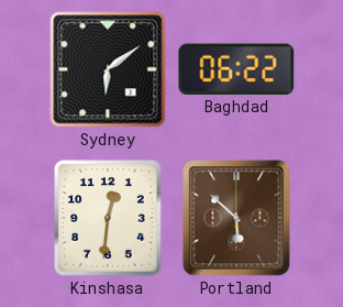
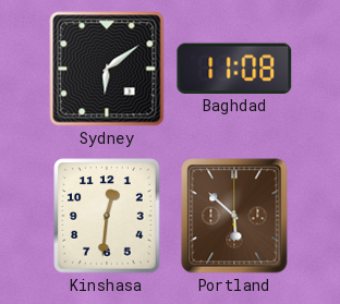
Baghdad: 06:22 -> 11:08
